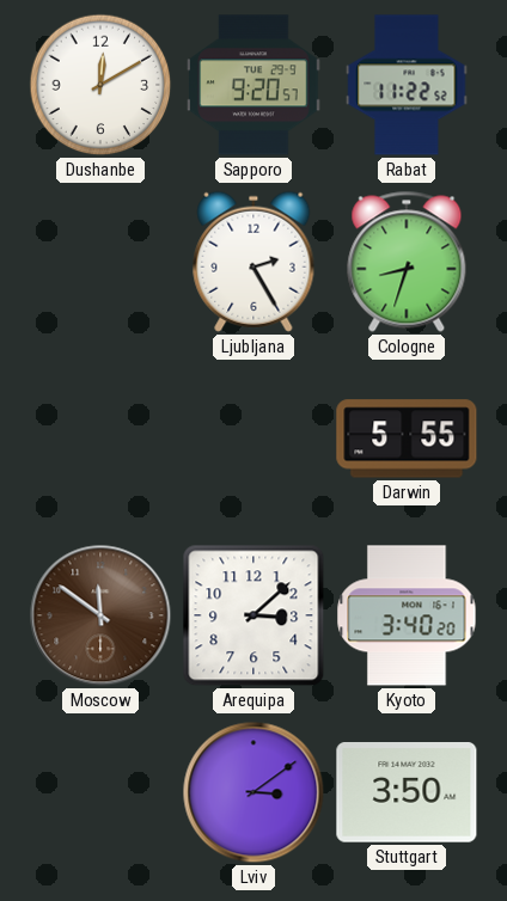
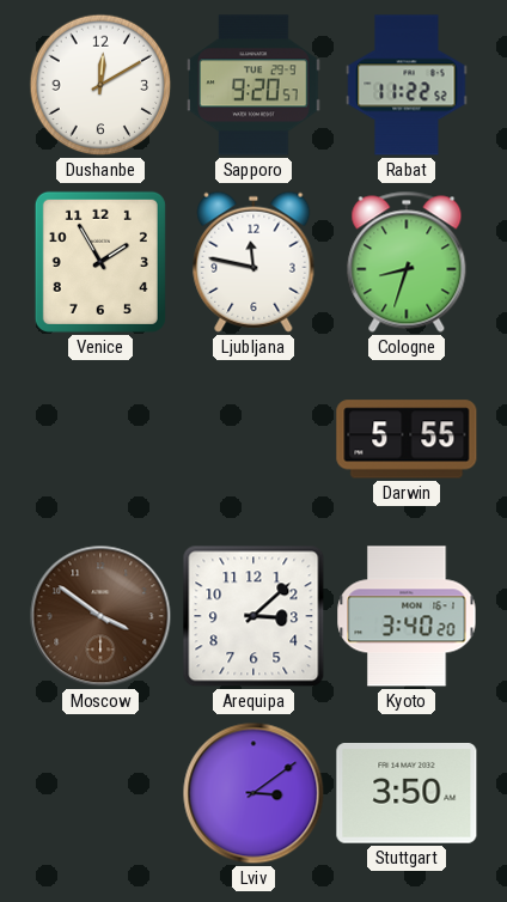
Venice: none -> 1:55
Ljubljana: 2:25 -> 11:47
Moscow: 11:51 -> 3:51
